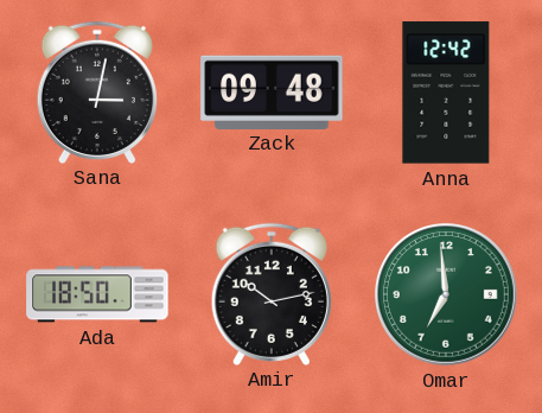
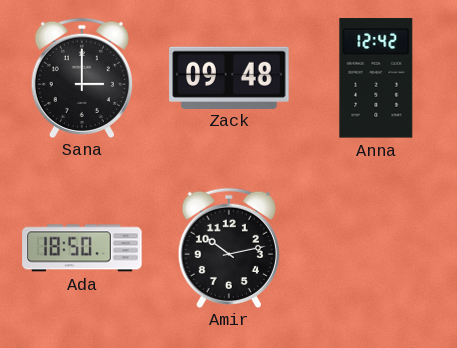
Sana: 3:02 -> 3:00
Omar: 6:59 -> none
